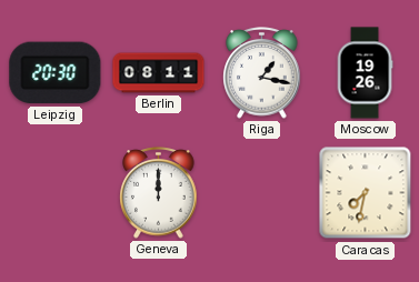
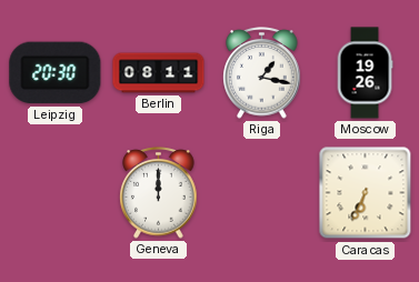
Caracas: 7:32 -> 6:34
